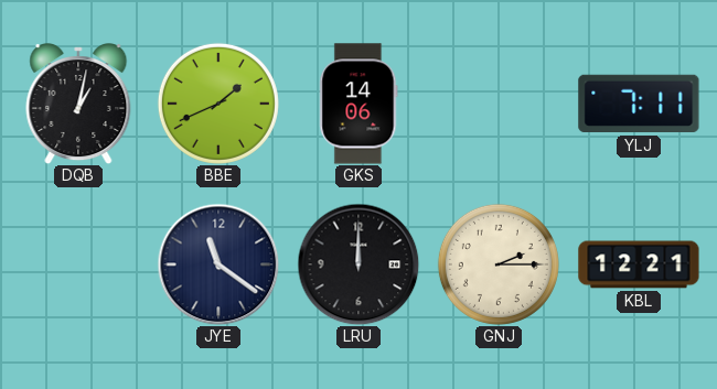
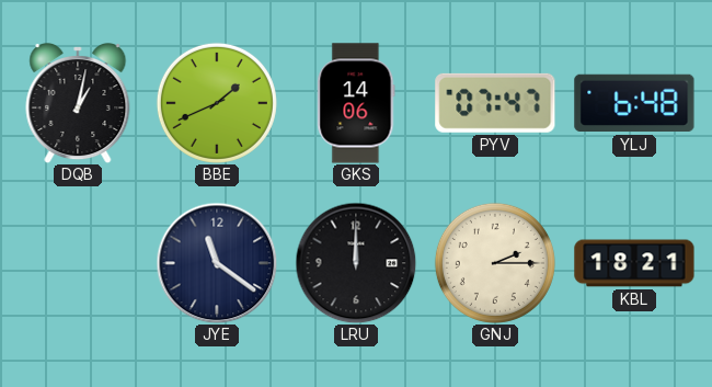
PYV: none -> 07:47
YLJ: 7:11 -> 6:48
KBL: 12:21 -> 18:21
